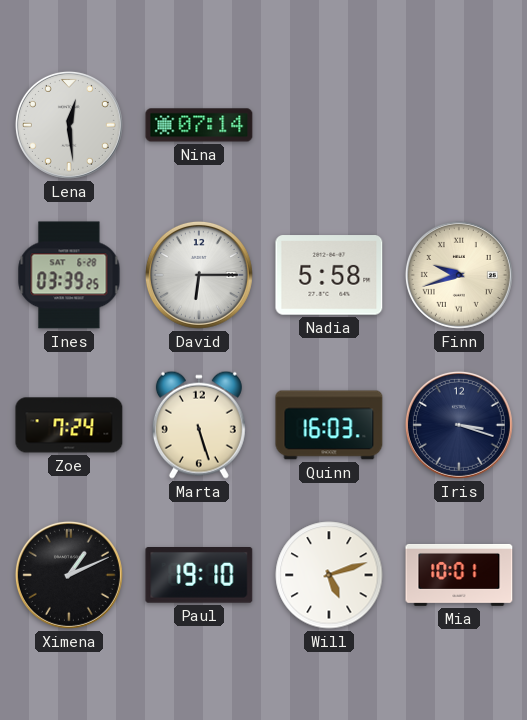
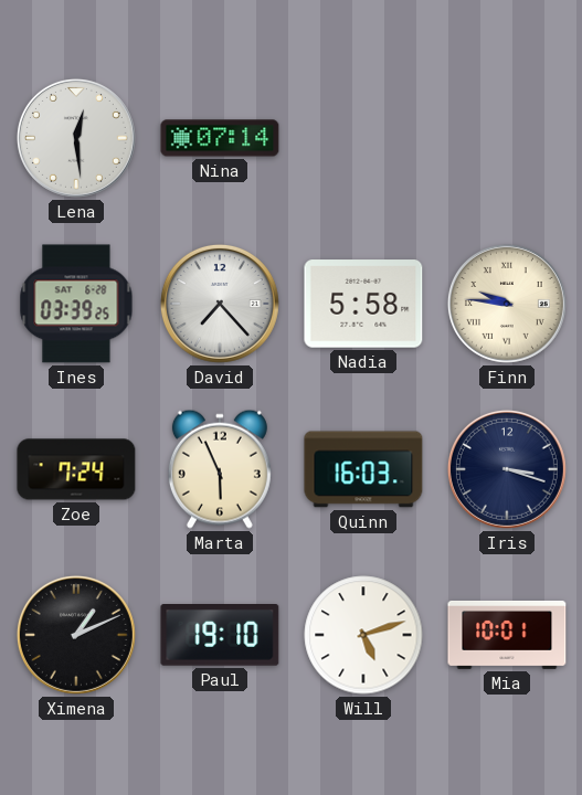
David: 6:15 -> 7:23
Finn: 9:42 -> 9:46
Marta: 5:27 -> 5:56
